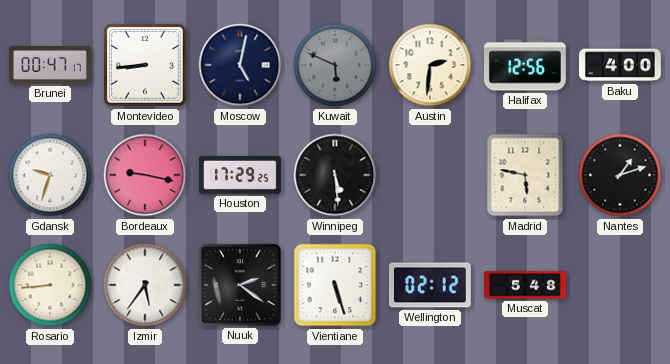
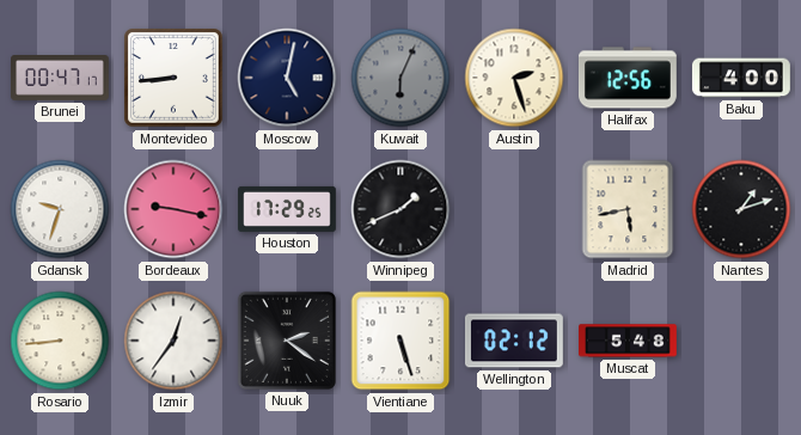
Kuwait: 5:49 -> 6:04
Austin: 2:31 -> 2:27
Winnipeg: 5:29 -> 1:41
Madrid: 5:47 -> 5:43
Izmir: 5:36 -> 12:36
